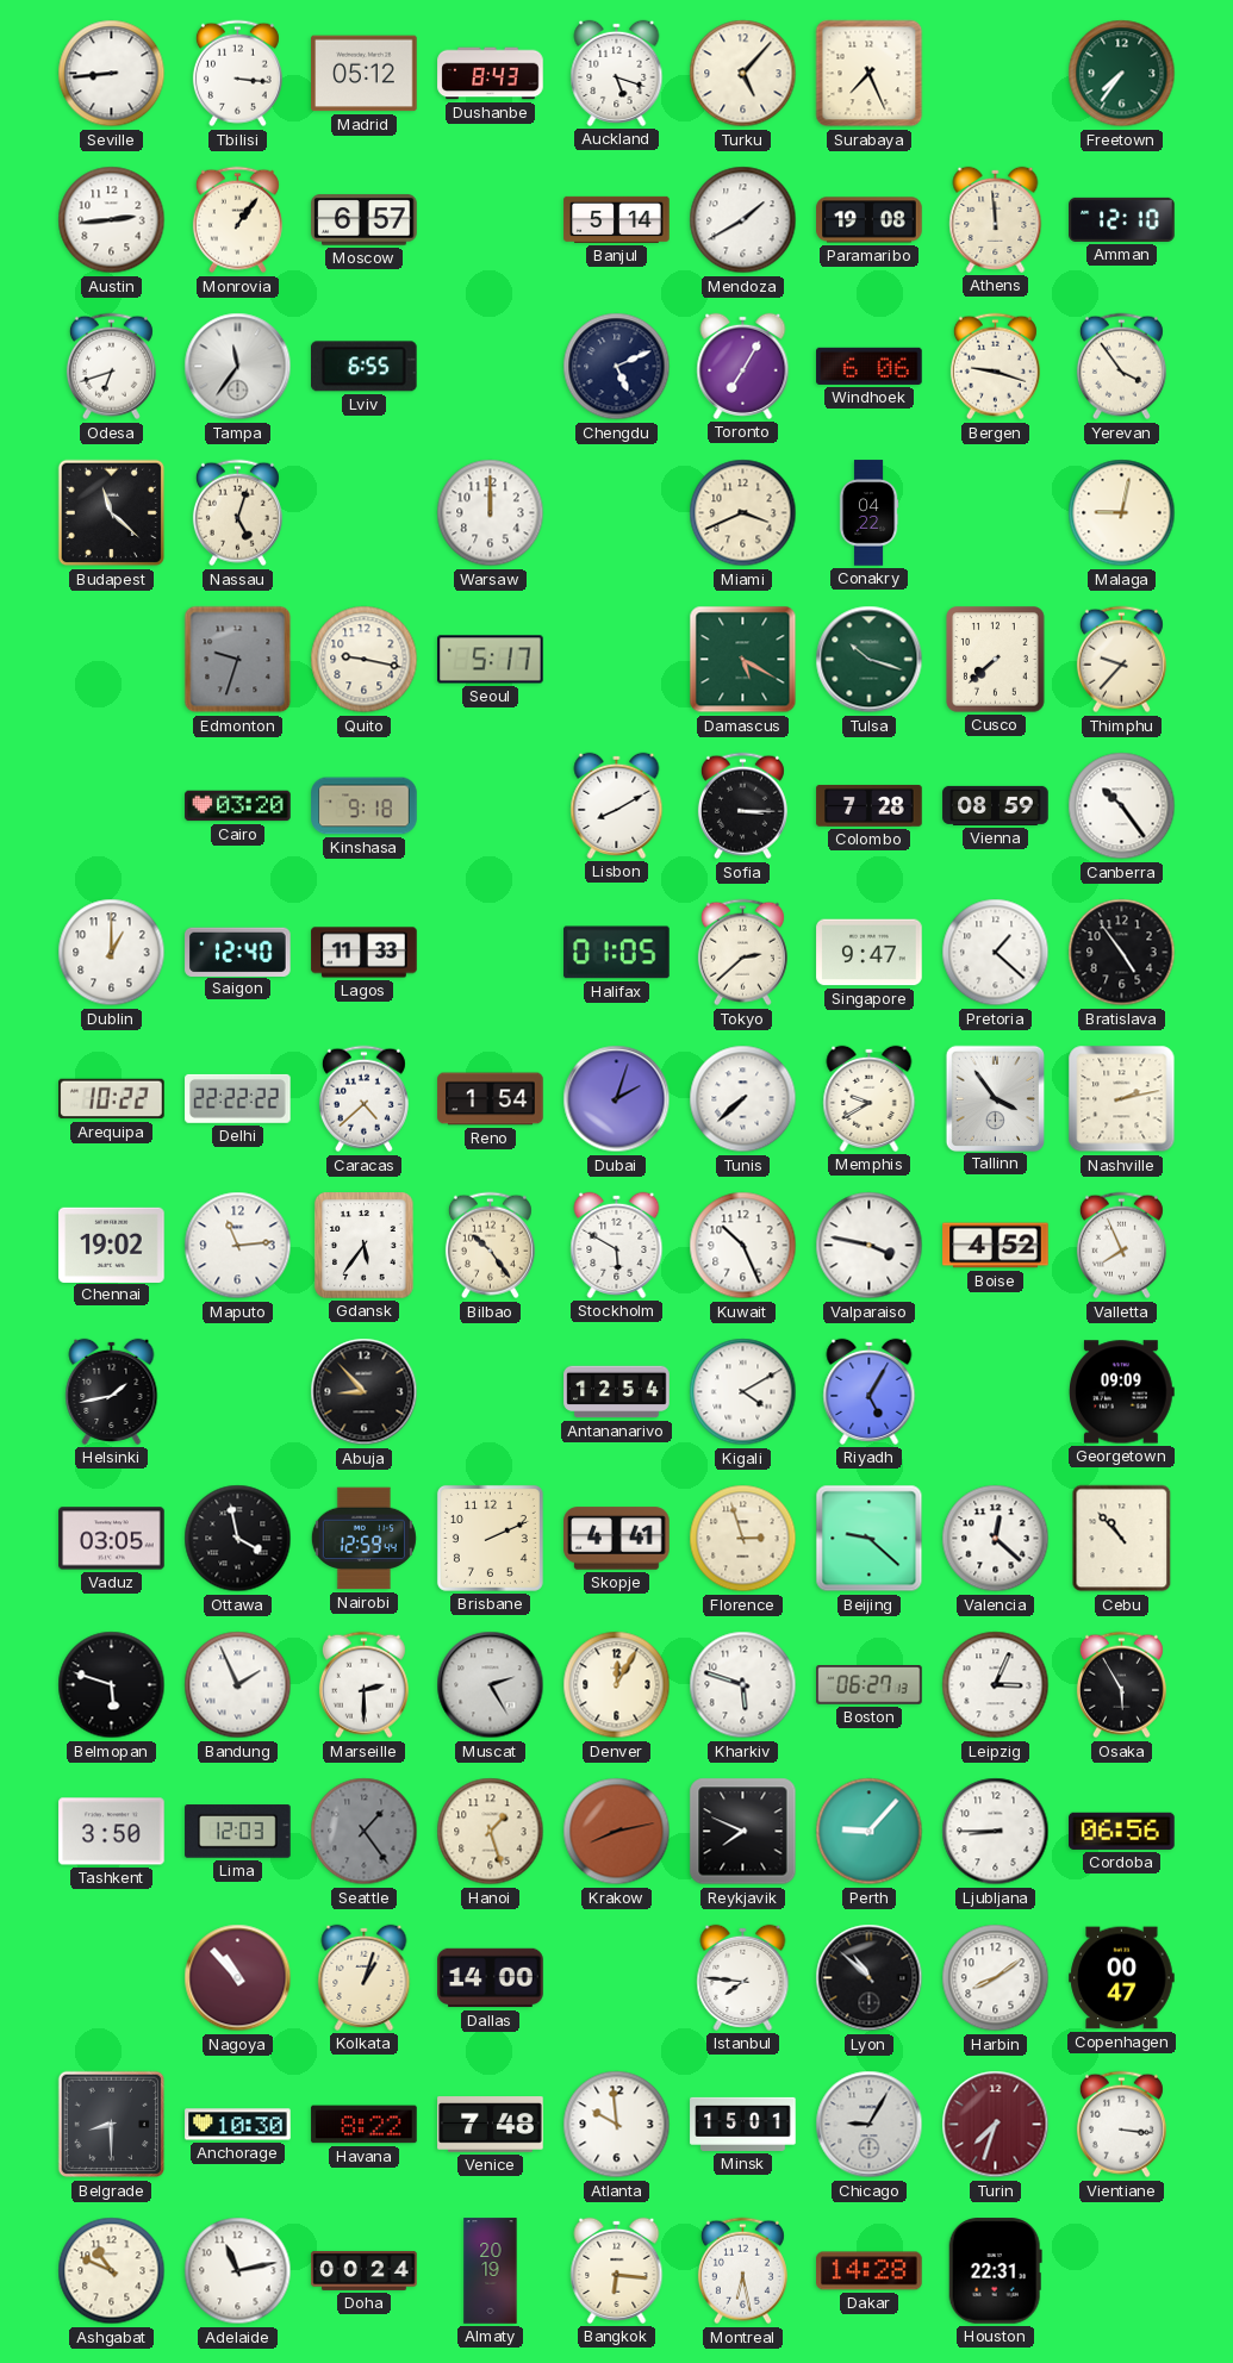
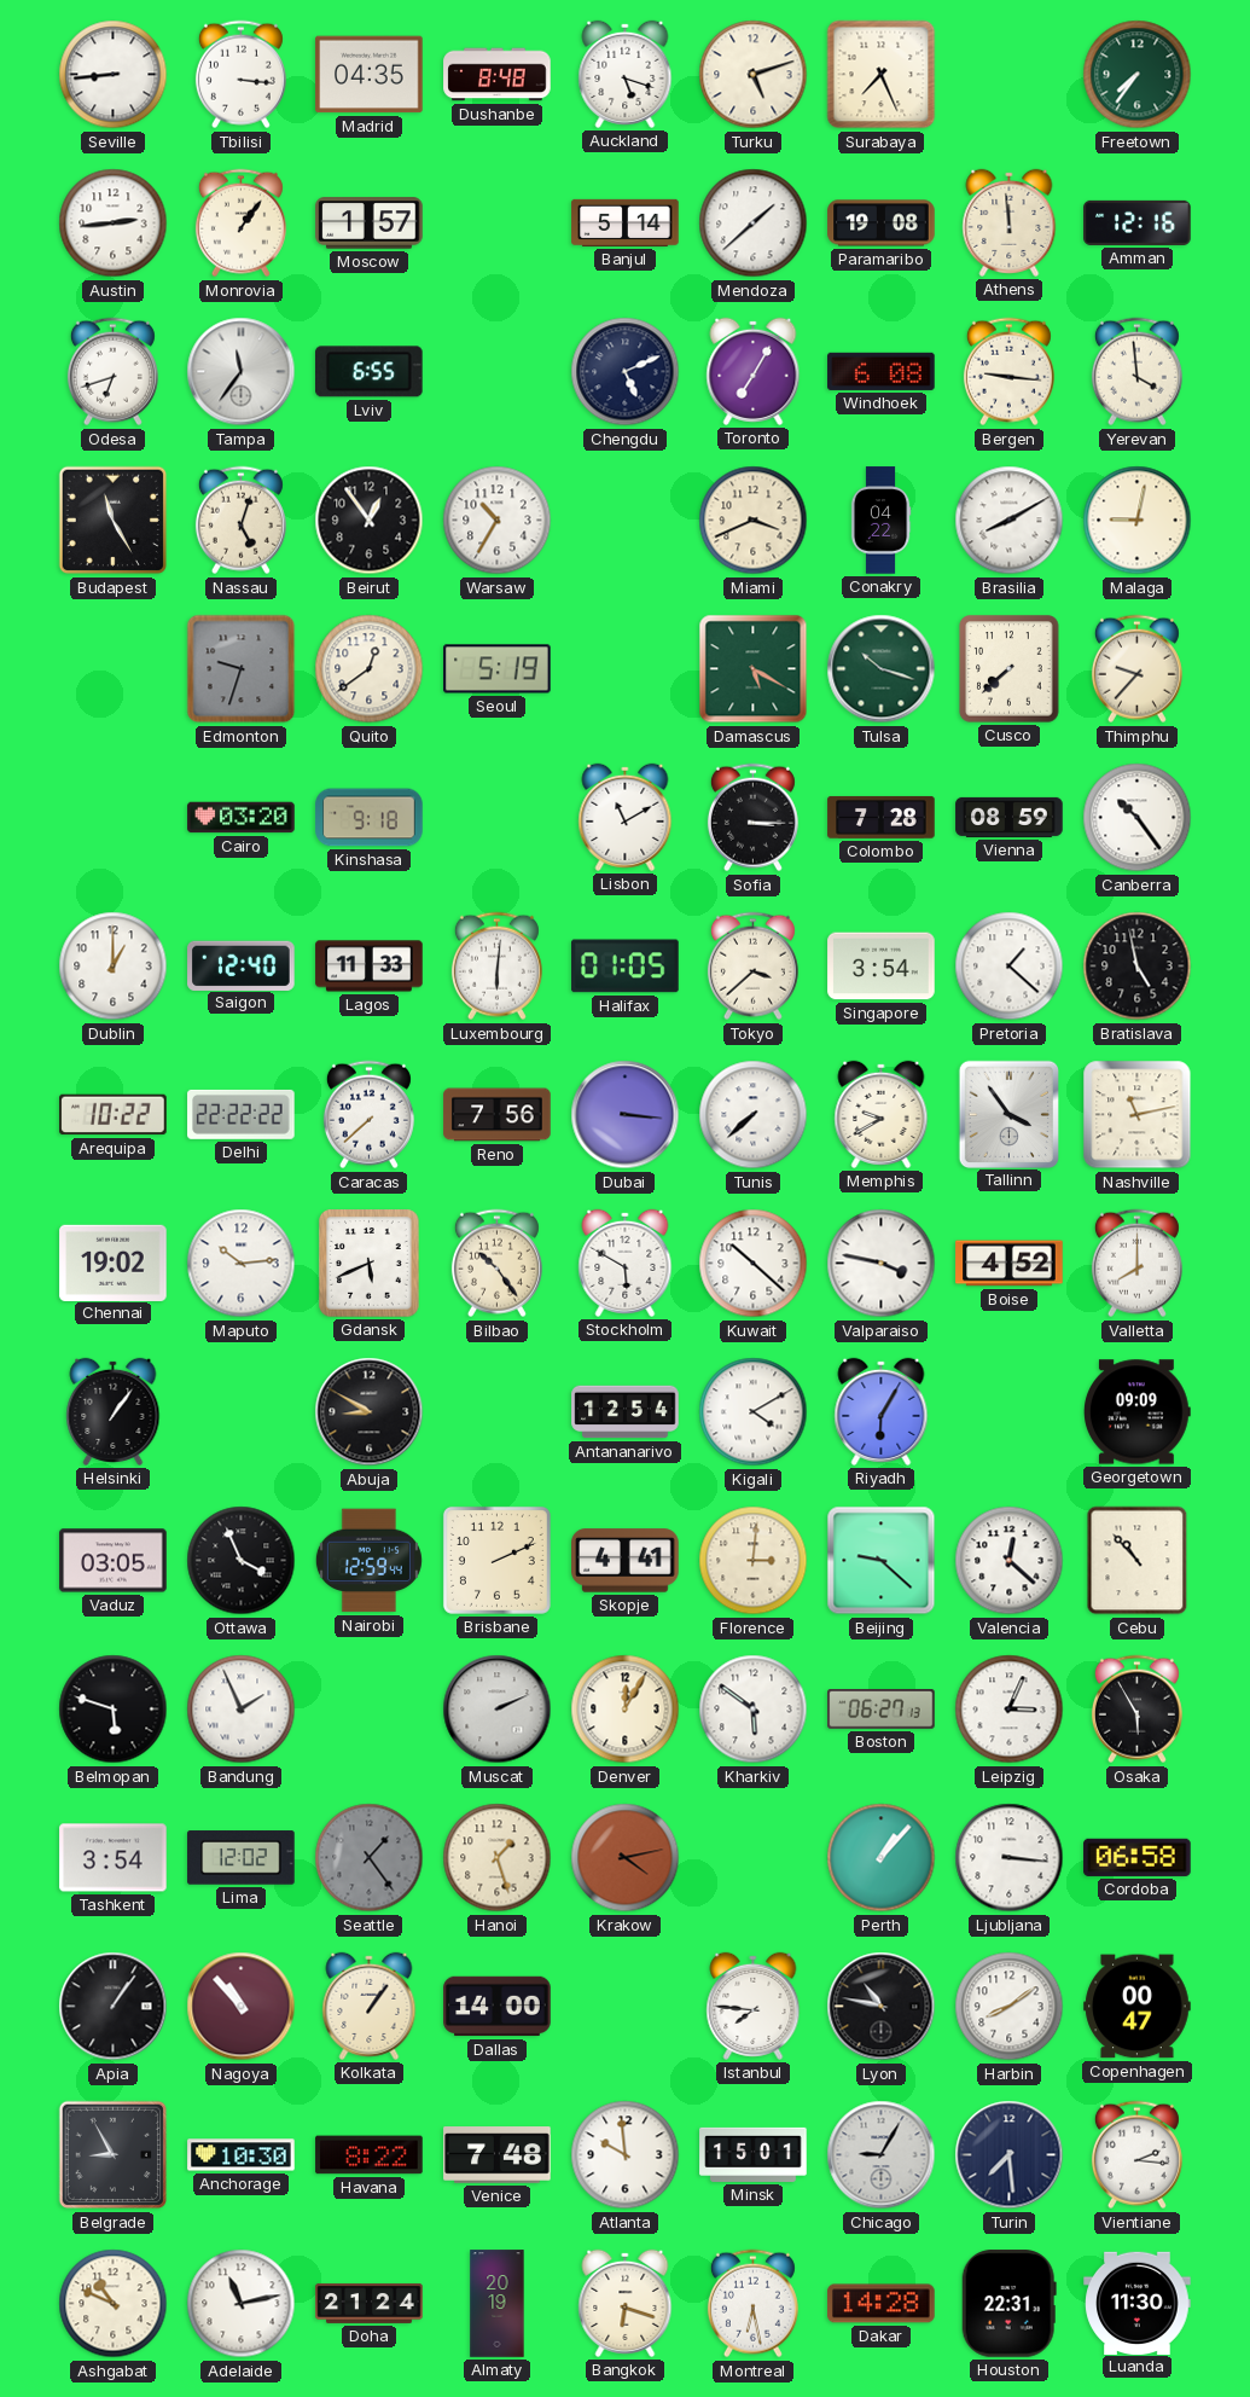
Madrid: 05:12 -> 04:35
Dushanbe: 8:43 -> 8:48
Turku: 5:07 -> 5:12
Moscow: 6:57 -> 1:57
Mendoza: 1:40 -> 1:38
Amman: 12:10 -> 12:16
Windhoek: 6:06 -> 6:08
Bergen: 9:18 -> 9:16
Yerevan: 3:54 -> 3:59
Budapest: 11:22 -> 11:25
Beirut: none -> 12:54
Warsaw: 12:00 -> 10:35
Brasilia: none -> 8:10
Quito: 9:17 -> 12:39
Seoul: 5:17 -> 5:19
Lisbon: 8:10 -> 11:10
Luxembourg: none -> 6:01
Tokyo: 2:38 -> 3:38
Singapore: 9:47 -> 3:54
Bratislava: 4:54 -> 4:58
Caracas: 4:38 -> 7:38
Reno: 1:54 -> 7:56
Dubai: 2:03 -> 3:16
Nashville: 2:13 -> 11:13
Maputo: 11:14 -> 10:14
Gdansk: 5:36 -> 5:41
Kuwait: 10:26 -> 10:22
Valletta: 7:56 -> 8:00
Helsinki: 1:43 -> 1:06
Abuja: 8:53 -> 8:50
Riyadh: 5:05 -> 6:05
Ottawa: 3:58 -> 3:56
Florence: 2:57 -> 3:01
Marseille: 2:30 -> none
Muscat: 2:25 -> 2:11
Kharkiv: 5:48 -> 5:51
Tashkent: 3:50 -> 3:54
Lima: 12:03 -> 12:02
Krakow: 8:13 -> 4:13
Reykjavik: 7:49 -> none
Perth: 9:07 -> 1:07
Ljubljana: 8:45 -> 3:16
Cordoba: 06:56 -> 06:58
Apia: none -> 1:06
Kolkata: 1:03 -> 1:06
Lyon: 10:52 -> 10:47
Belgrade: 8:30 -> 8:55
Turin: 7:33 -> 7:29
Turin dial: burgundy -> navy
Vientiane: 3:16 -> 2:16
Doha: 00:24 -> 21:24
Bangkok: 6:16 -> 6:18
Luanda: none -> 11:30
